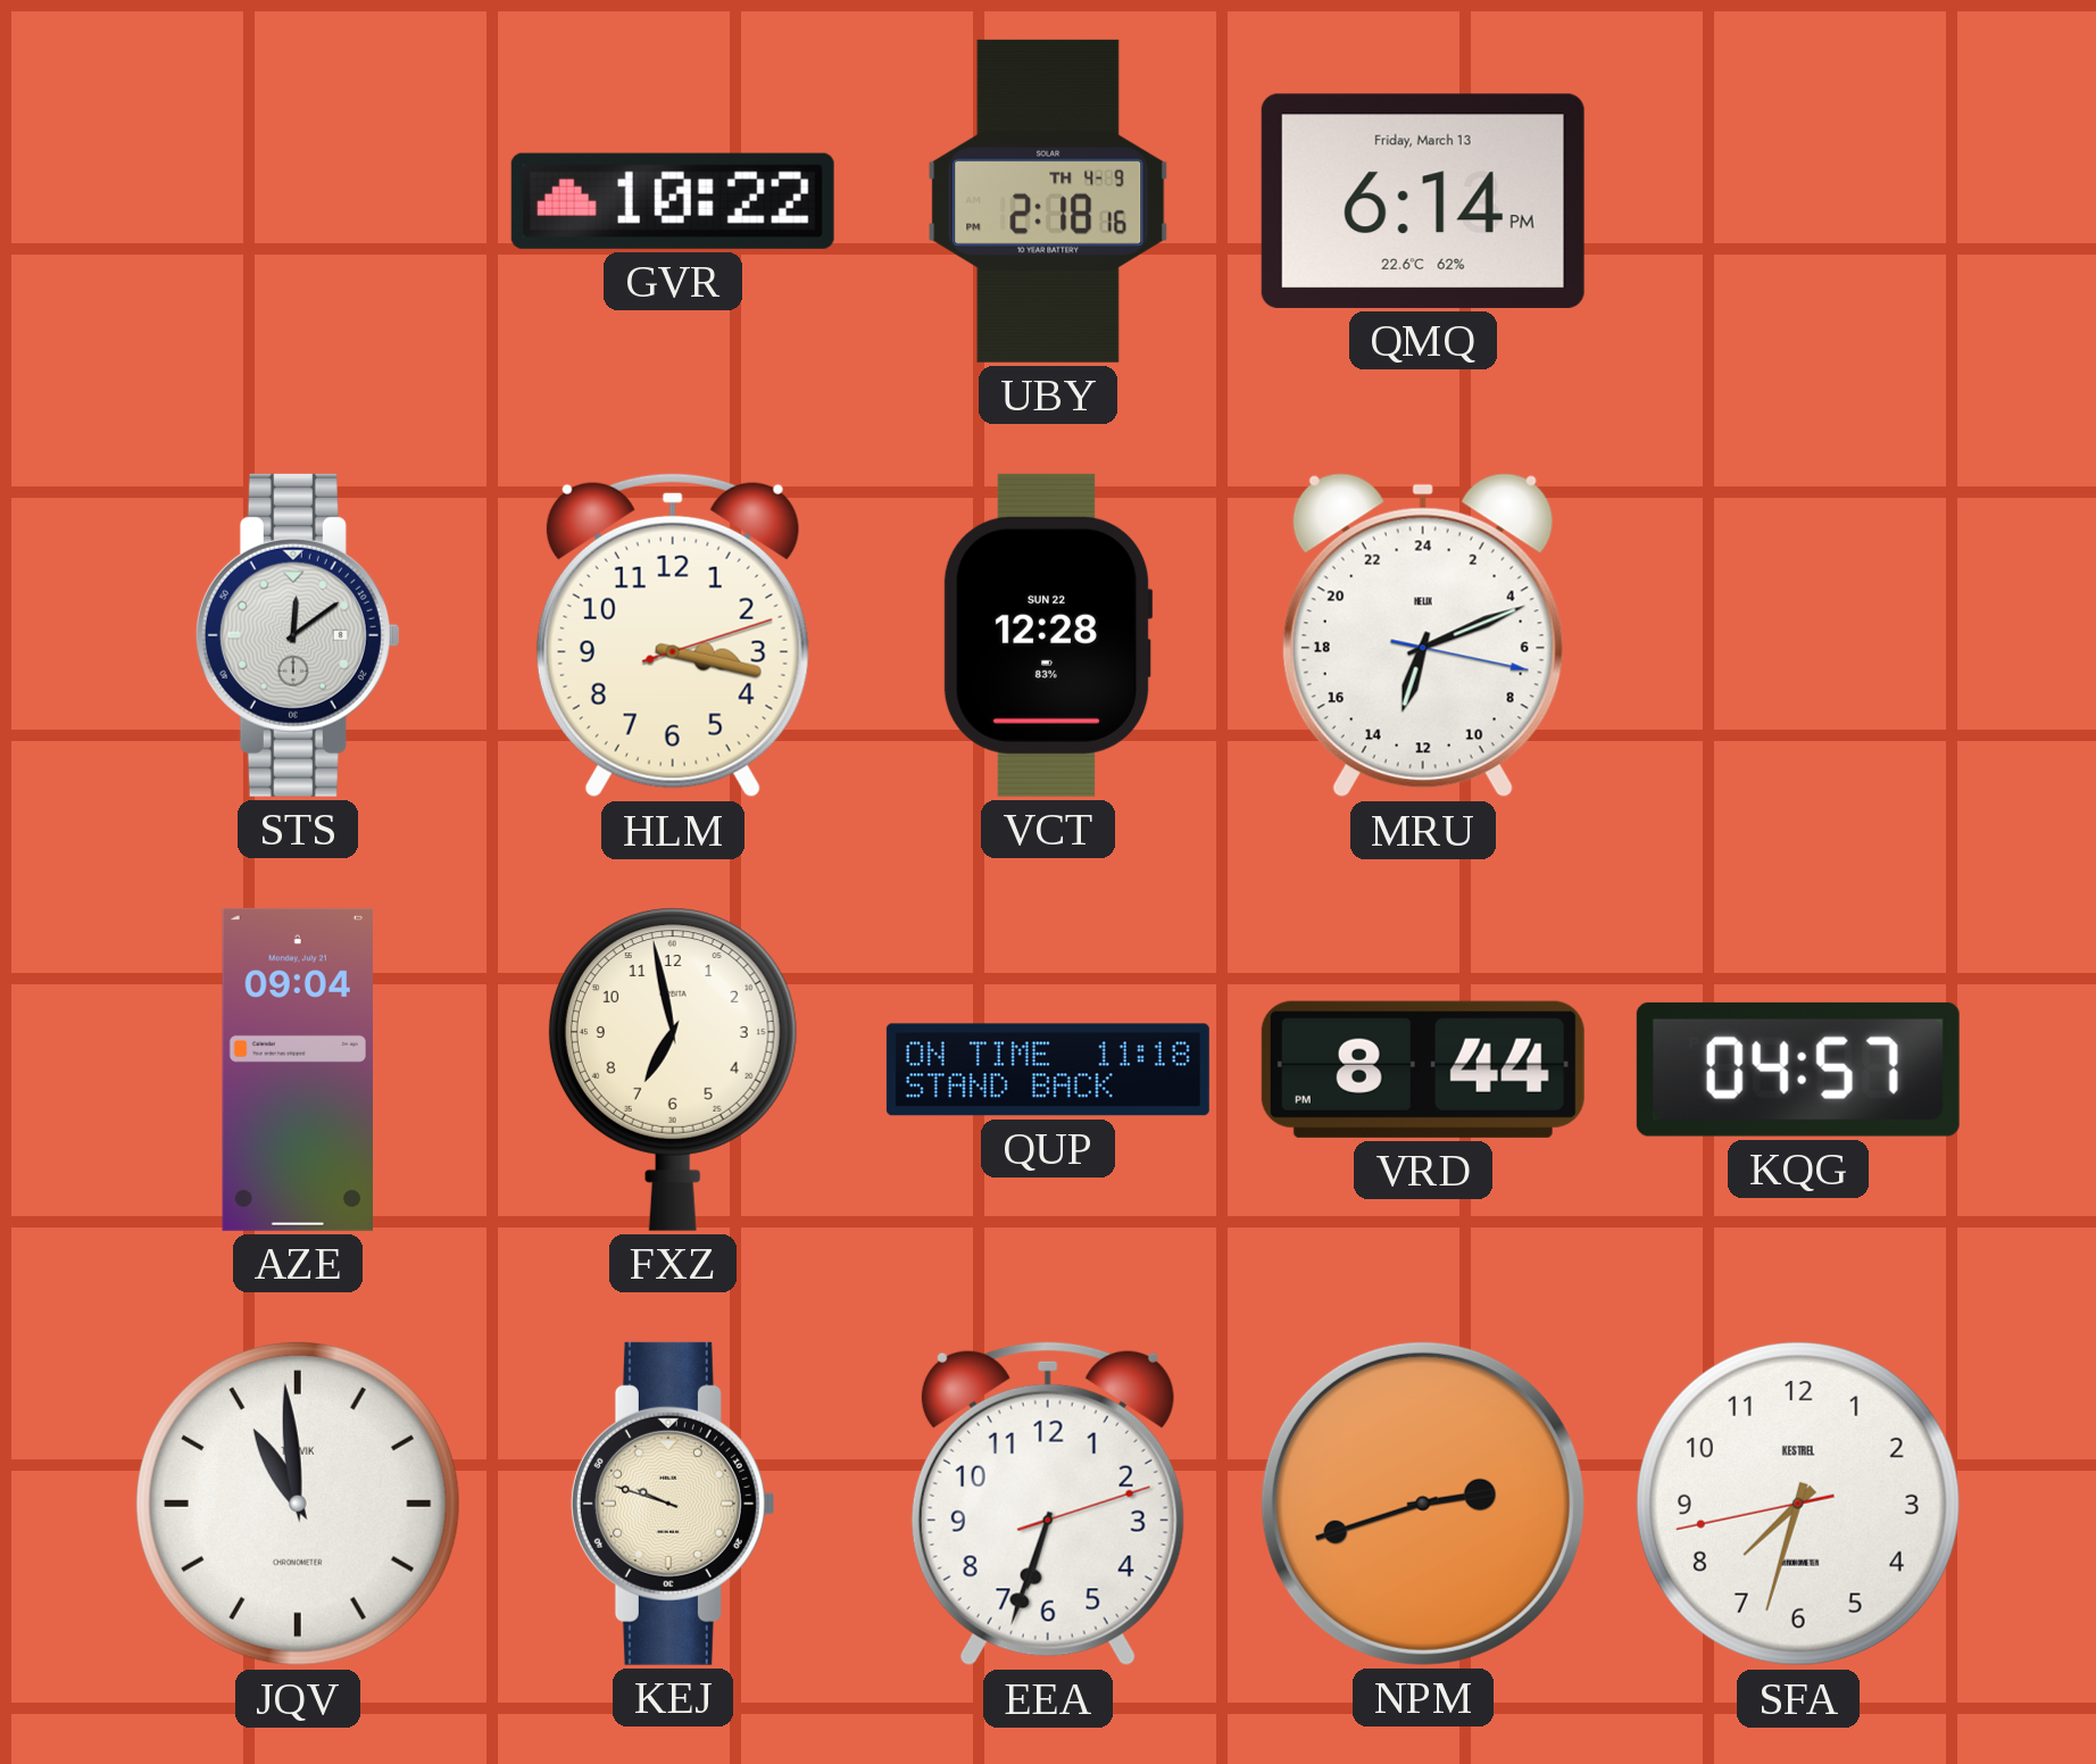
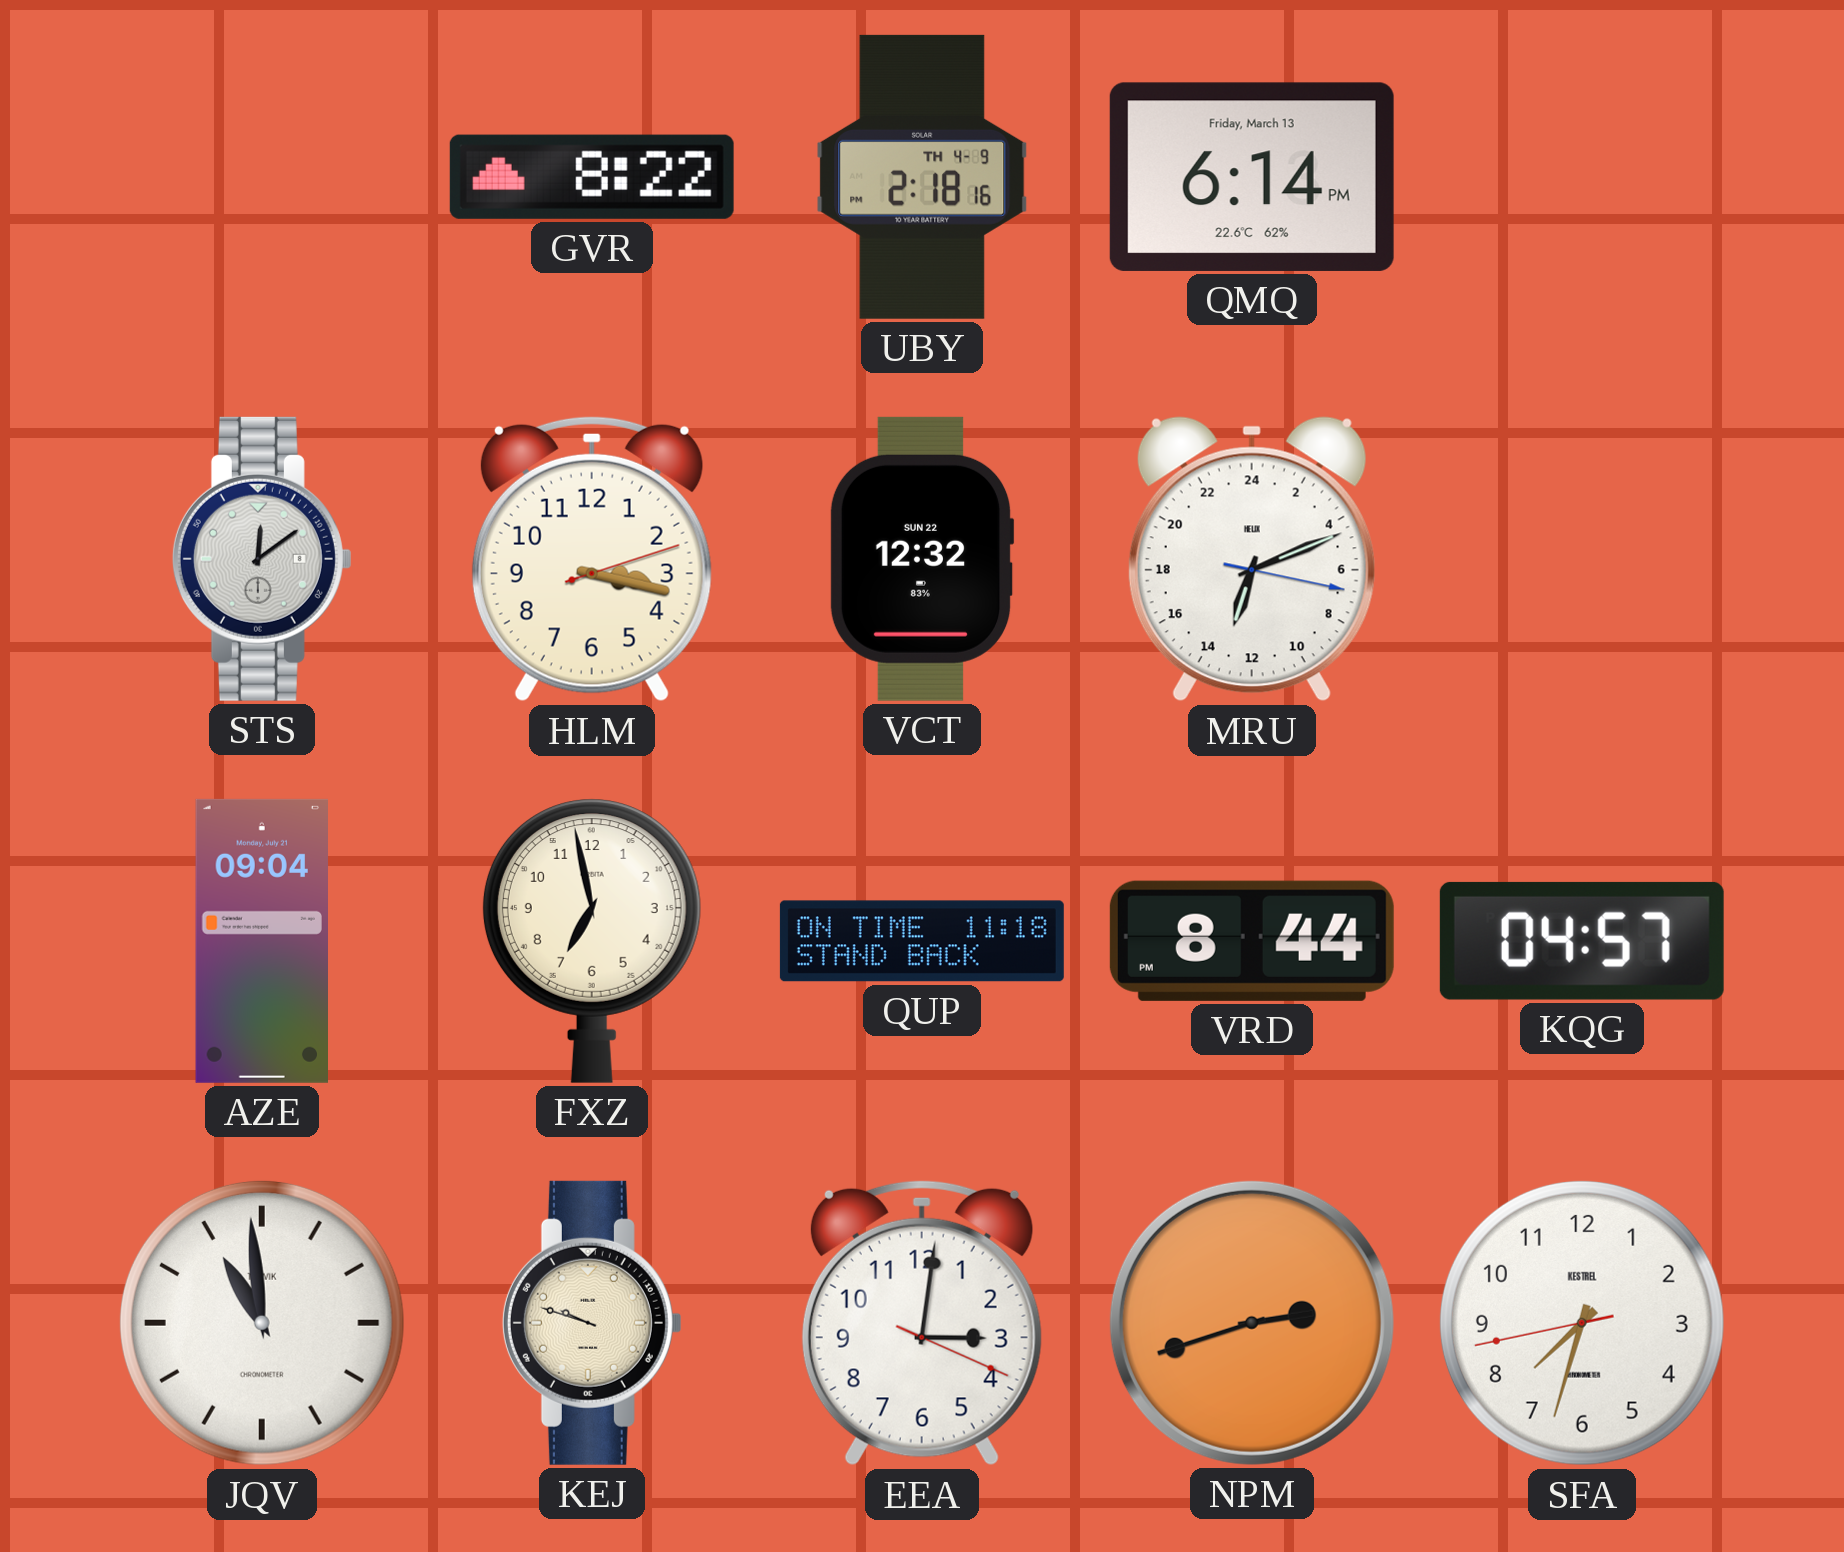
GVR: 10:22 -> 8:22
VCT: 12:28 -> 12:32
EEA: 6:33 -> 3:01
